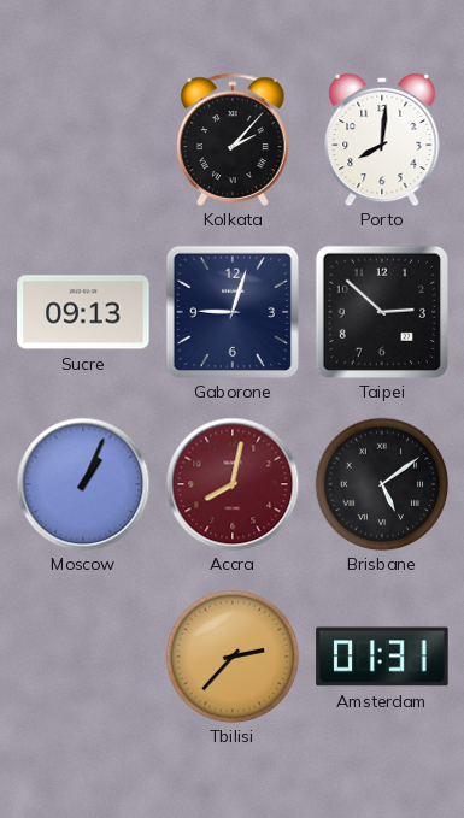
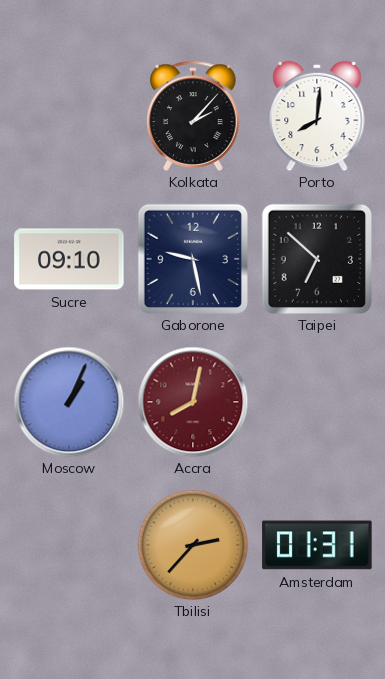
Sucre: 09:13 -> 09:10
Gaborone: 9:03 -> 9:28
Taipei: 2:52 -> 6:52
Brisbane: 5:09 -> none
